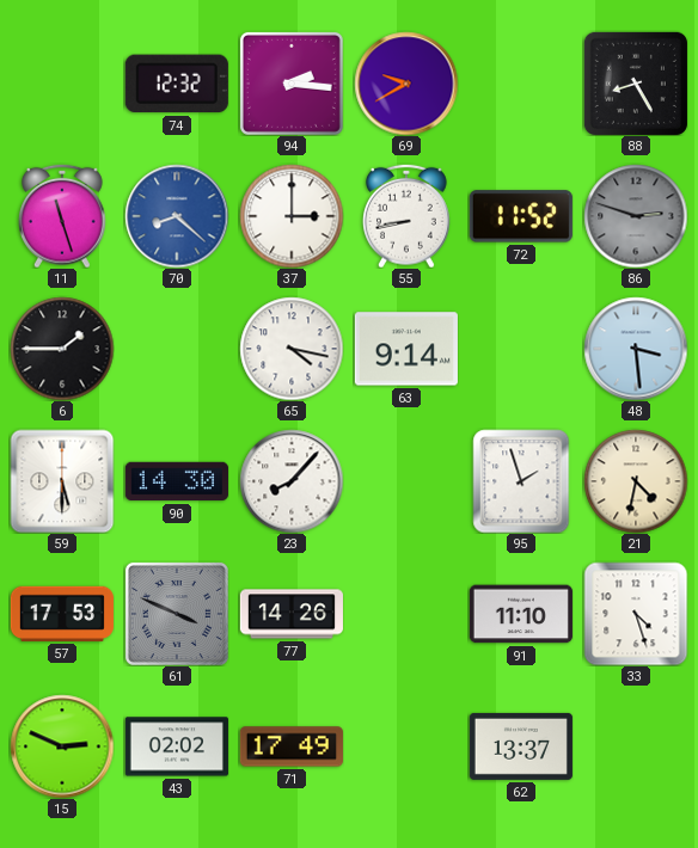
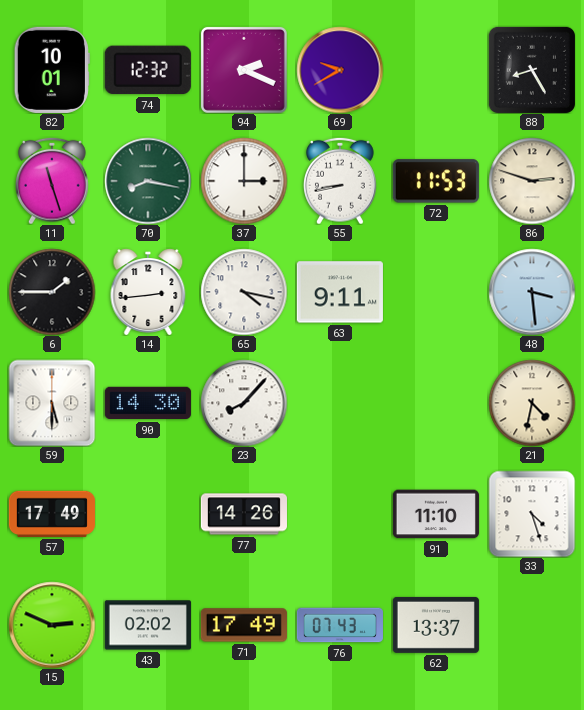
82: none -> 10:01
94: 2:16 -> 2:19
70: 8:22 -> 8:17
70 dial: blue -> green
72: 11:52 -> 11:53
86 dial: grey -> cream
14: none -> 2:44
63: 9:14 -> 9:11
95: 1:57 -> none
57: 17:53 -> 17:49
61: 3:49 -> none
76: none -> 07:43
